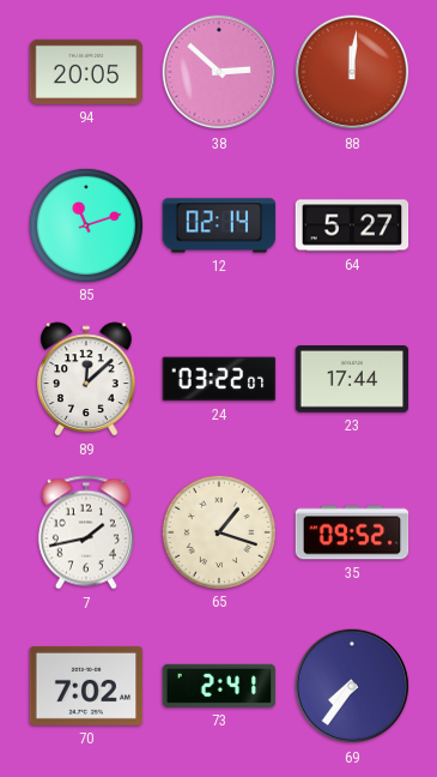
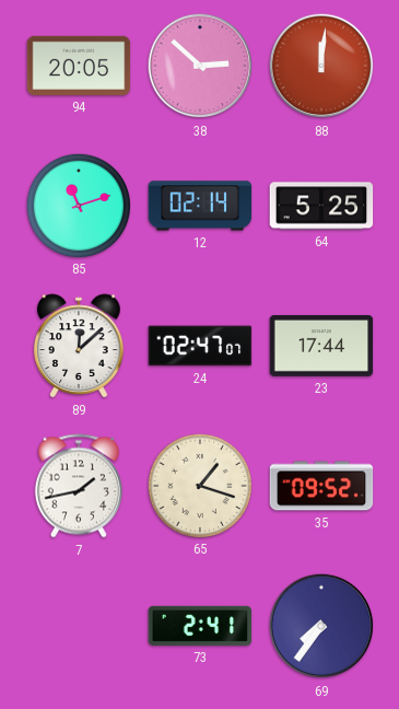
64: 5:27 -> 5:25
24: 03:22 -> 02:47
70: 7:02 -> none
